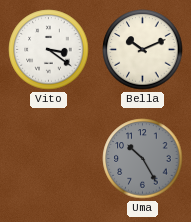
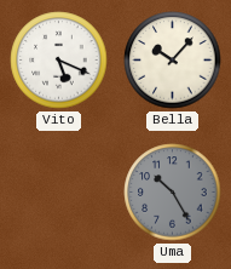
Vito: 3:21 -> 5:19
Bella: 10:11 -> 10:07
